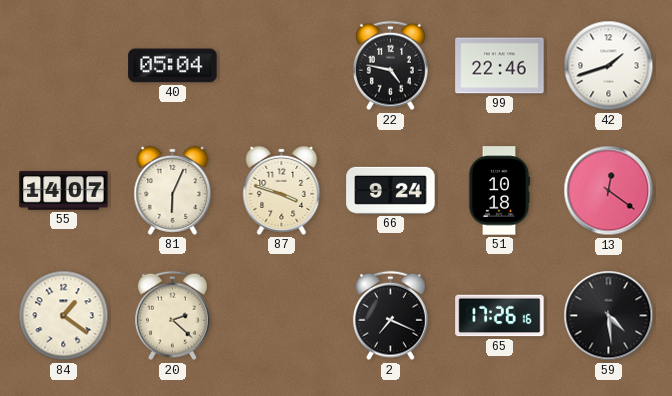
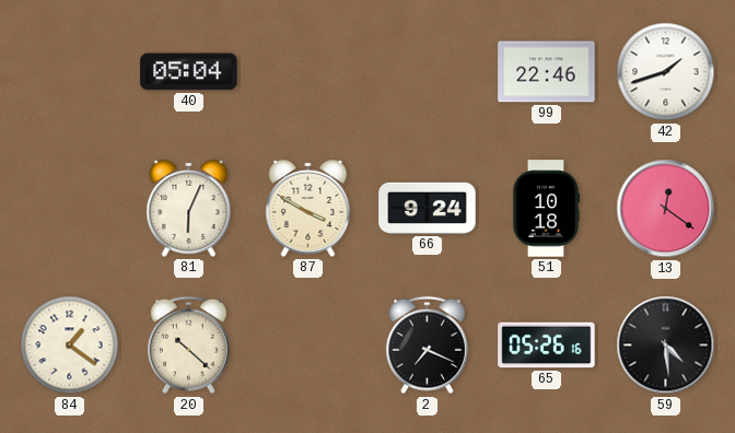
22: 4:47 -> none
55: 14:07 -> none
87: 3:48 -> 3:50
20: 2:22 -> 10:22
65: 17:26 -> 05:26
